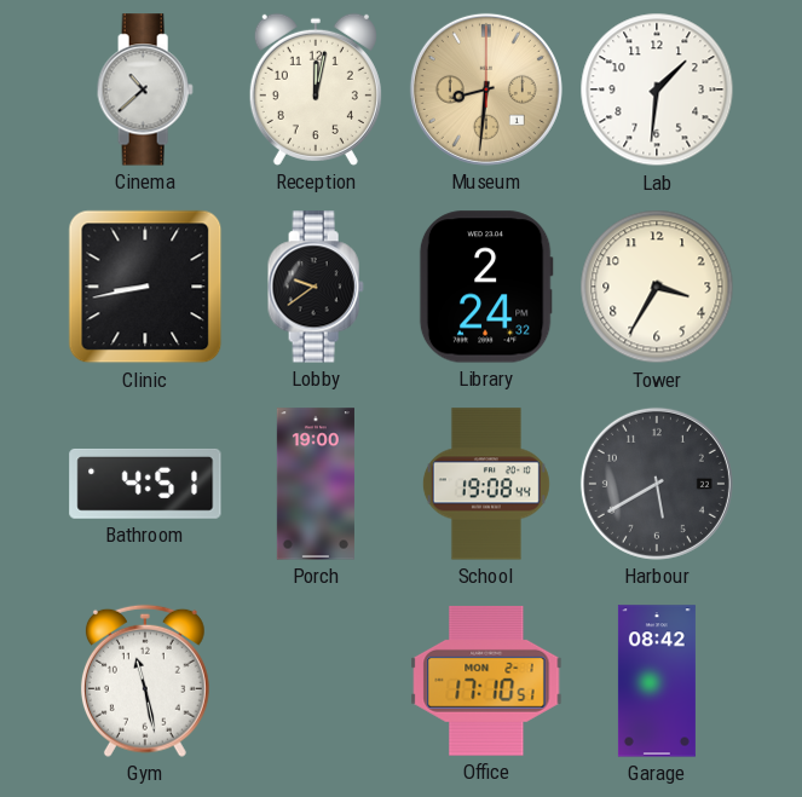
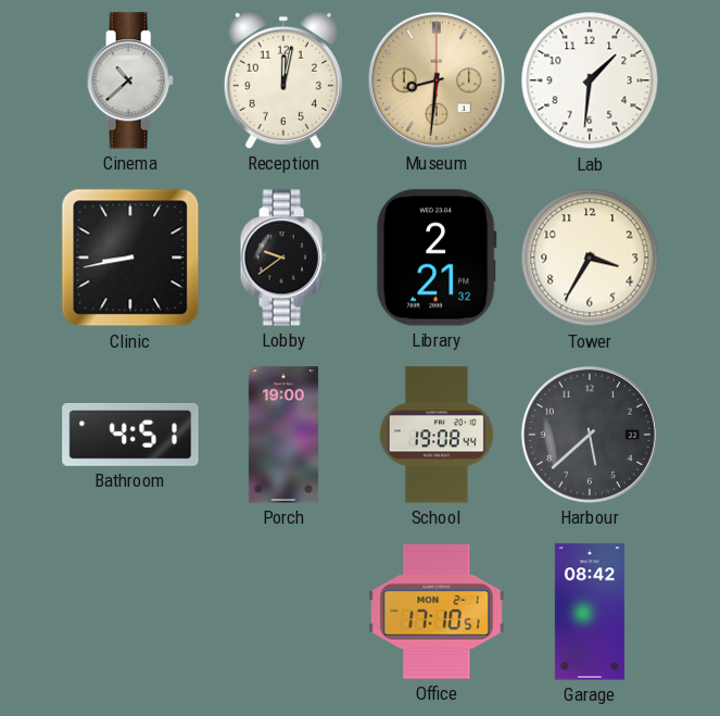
Library: 2:24 -> 2:21
Harbour: 5:40 -> 5:38
Gym: 11:28 -> none
